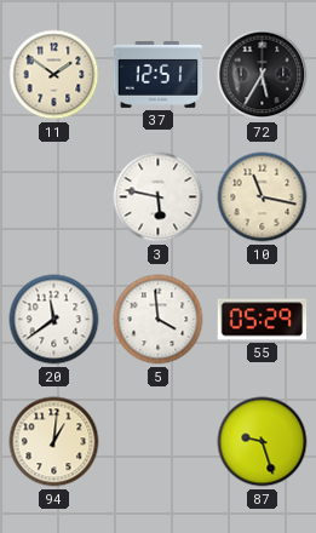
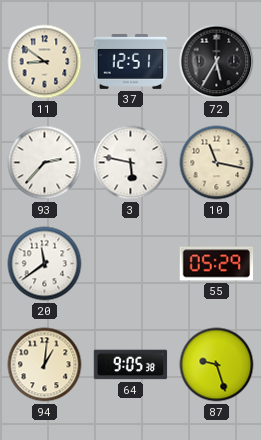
11: 1:51 -> 8:51
93: none -> 2:37
5: 3:59 -> none
64: none -> 9:05
